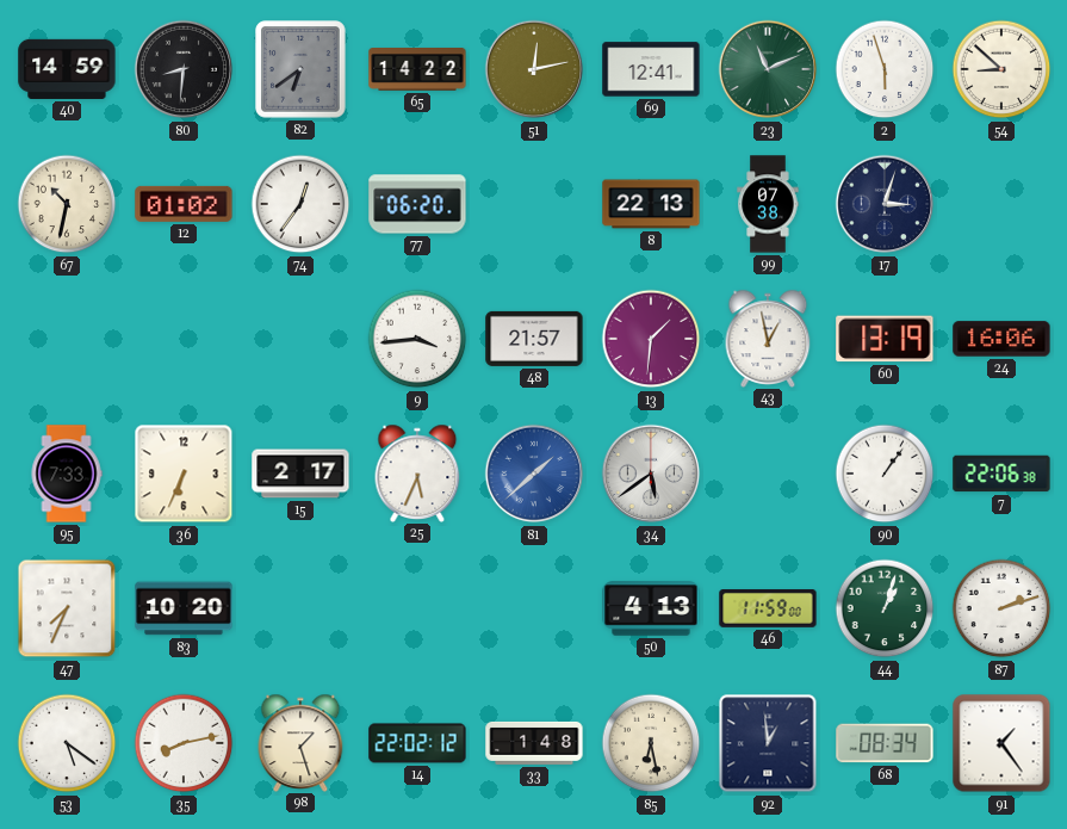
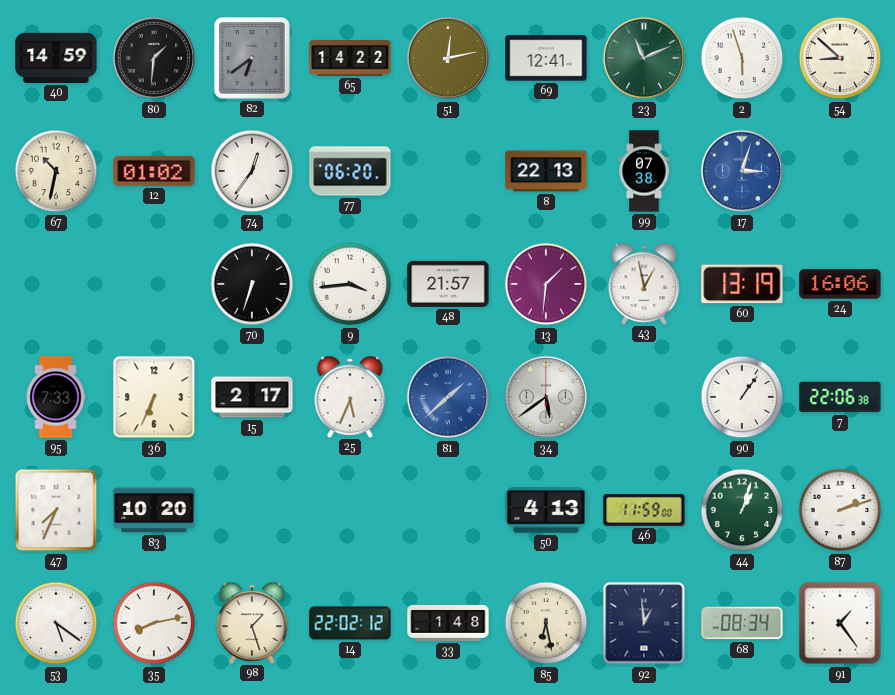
80: 8:31 -> 1:31
17 dial: navy -> blue
70: none -> 6:33
